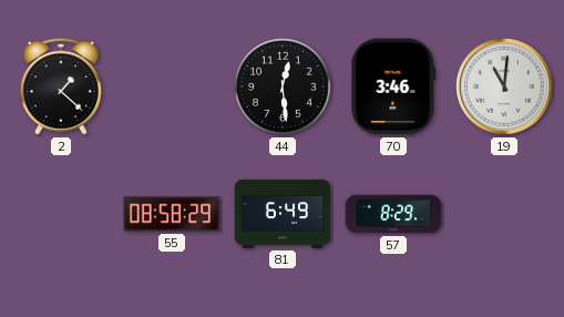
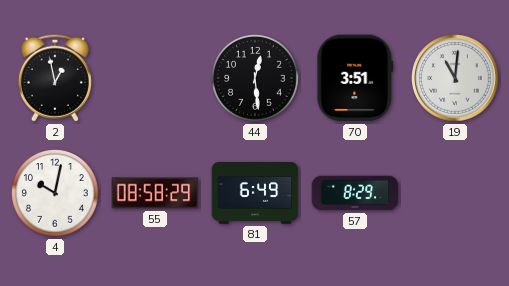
2: 1:22 -> 12:58
70: 3:46 -> 3:51
4: none -> 10:02
